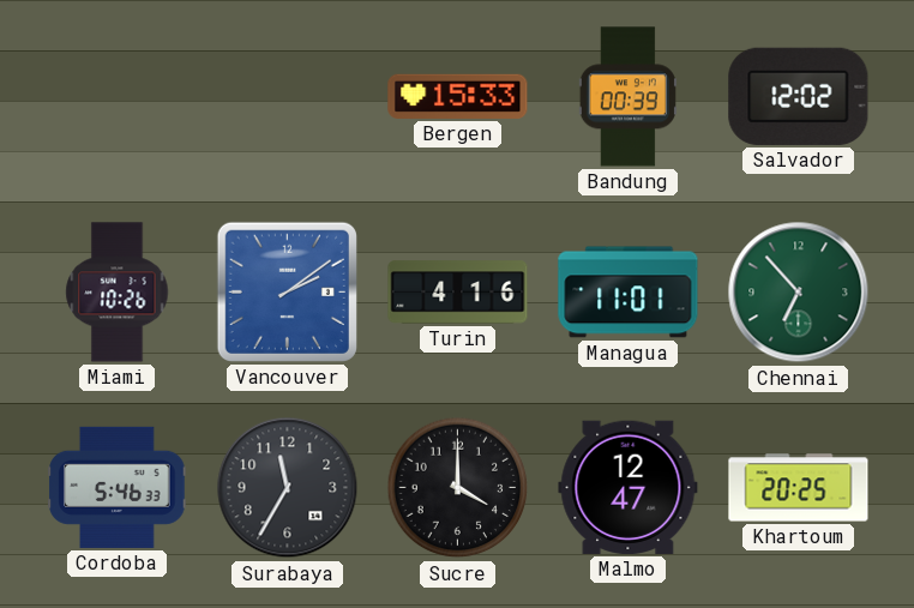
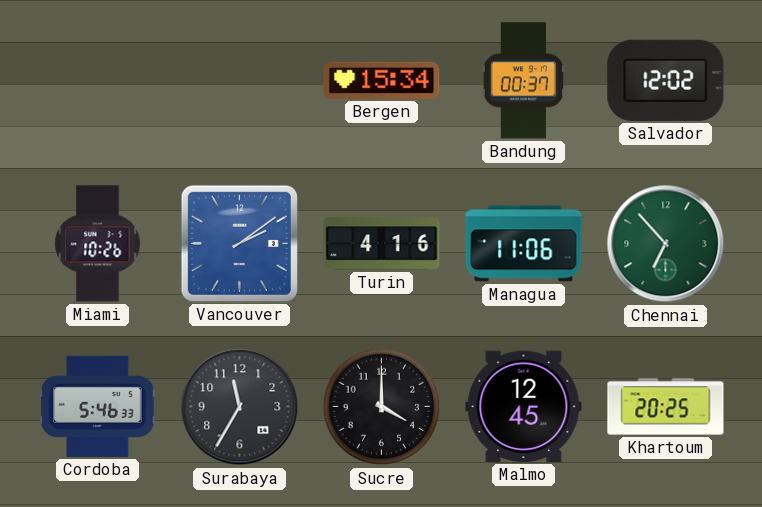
Bergen: 15:33 -> 15:34
Bandung: 00:39 -> 00:37
Managua: 11:01 -> 11:06
Malmo: 12:47 -> 12:45
